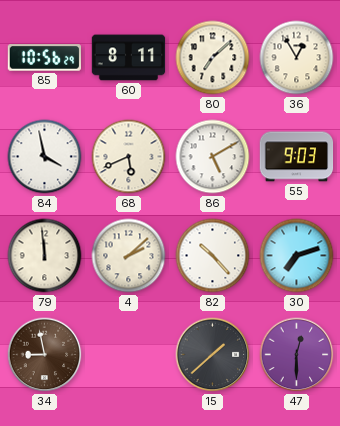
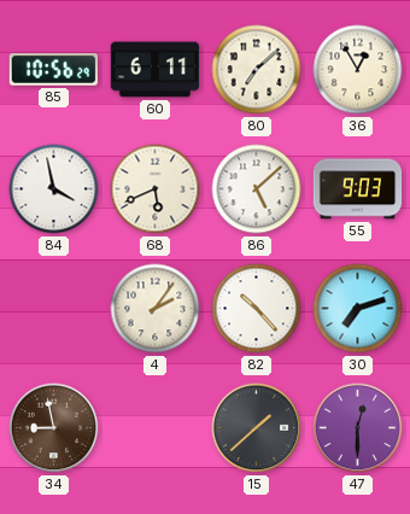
60: 8:11 -> 6:11
86: 5:10 -> 5:08
79: 11:59 -> none
4: 2:08 -> 2:06
